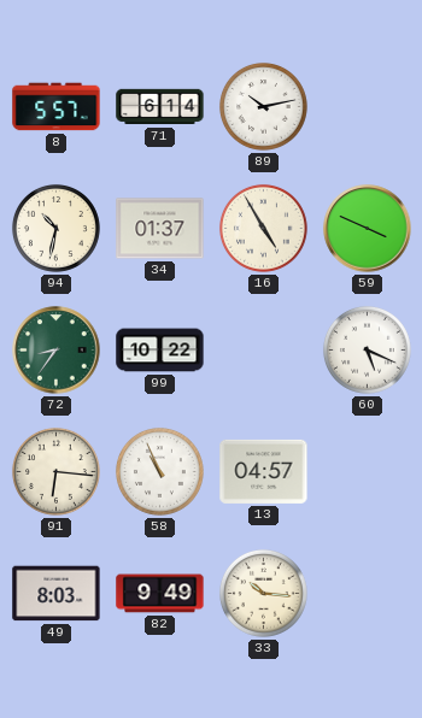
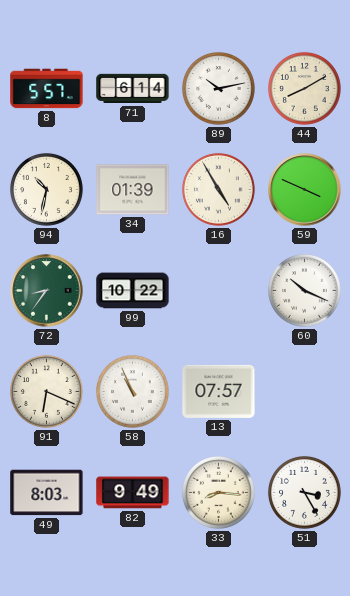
44: none -> 8:10
34: 01:37 -> 01:39
60: 5:19 -> 10:19
91: 6:16 -> 6:19
13: 04:57 -> 07:57
33: 10:16 -> 8:16
51: none -> 3:25
